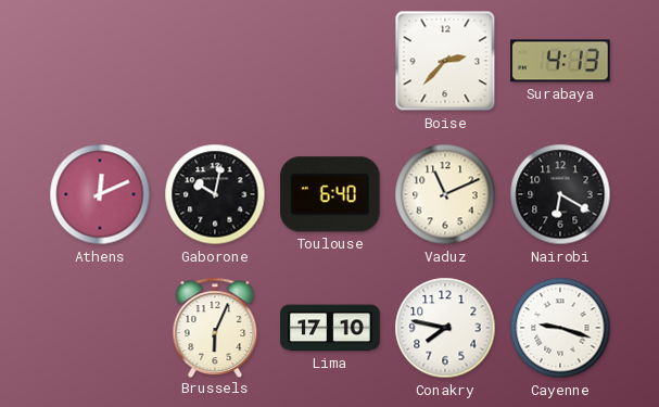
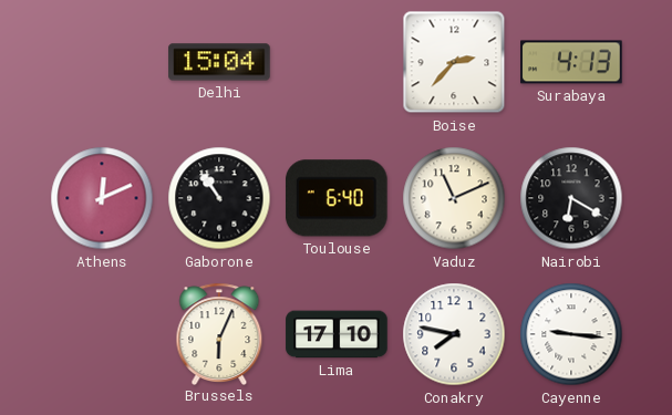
Delhi: none -> 15:04
Gaborone: 10:02 -> 10:54
Cayenne: 9:18 -> 9:16
